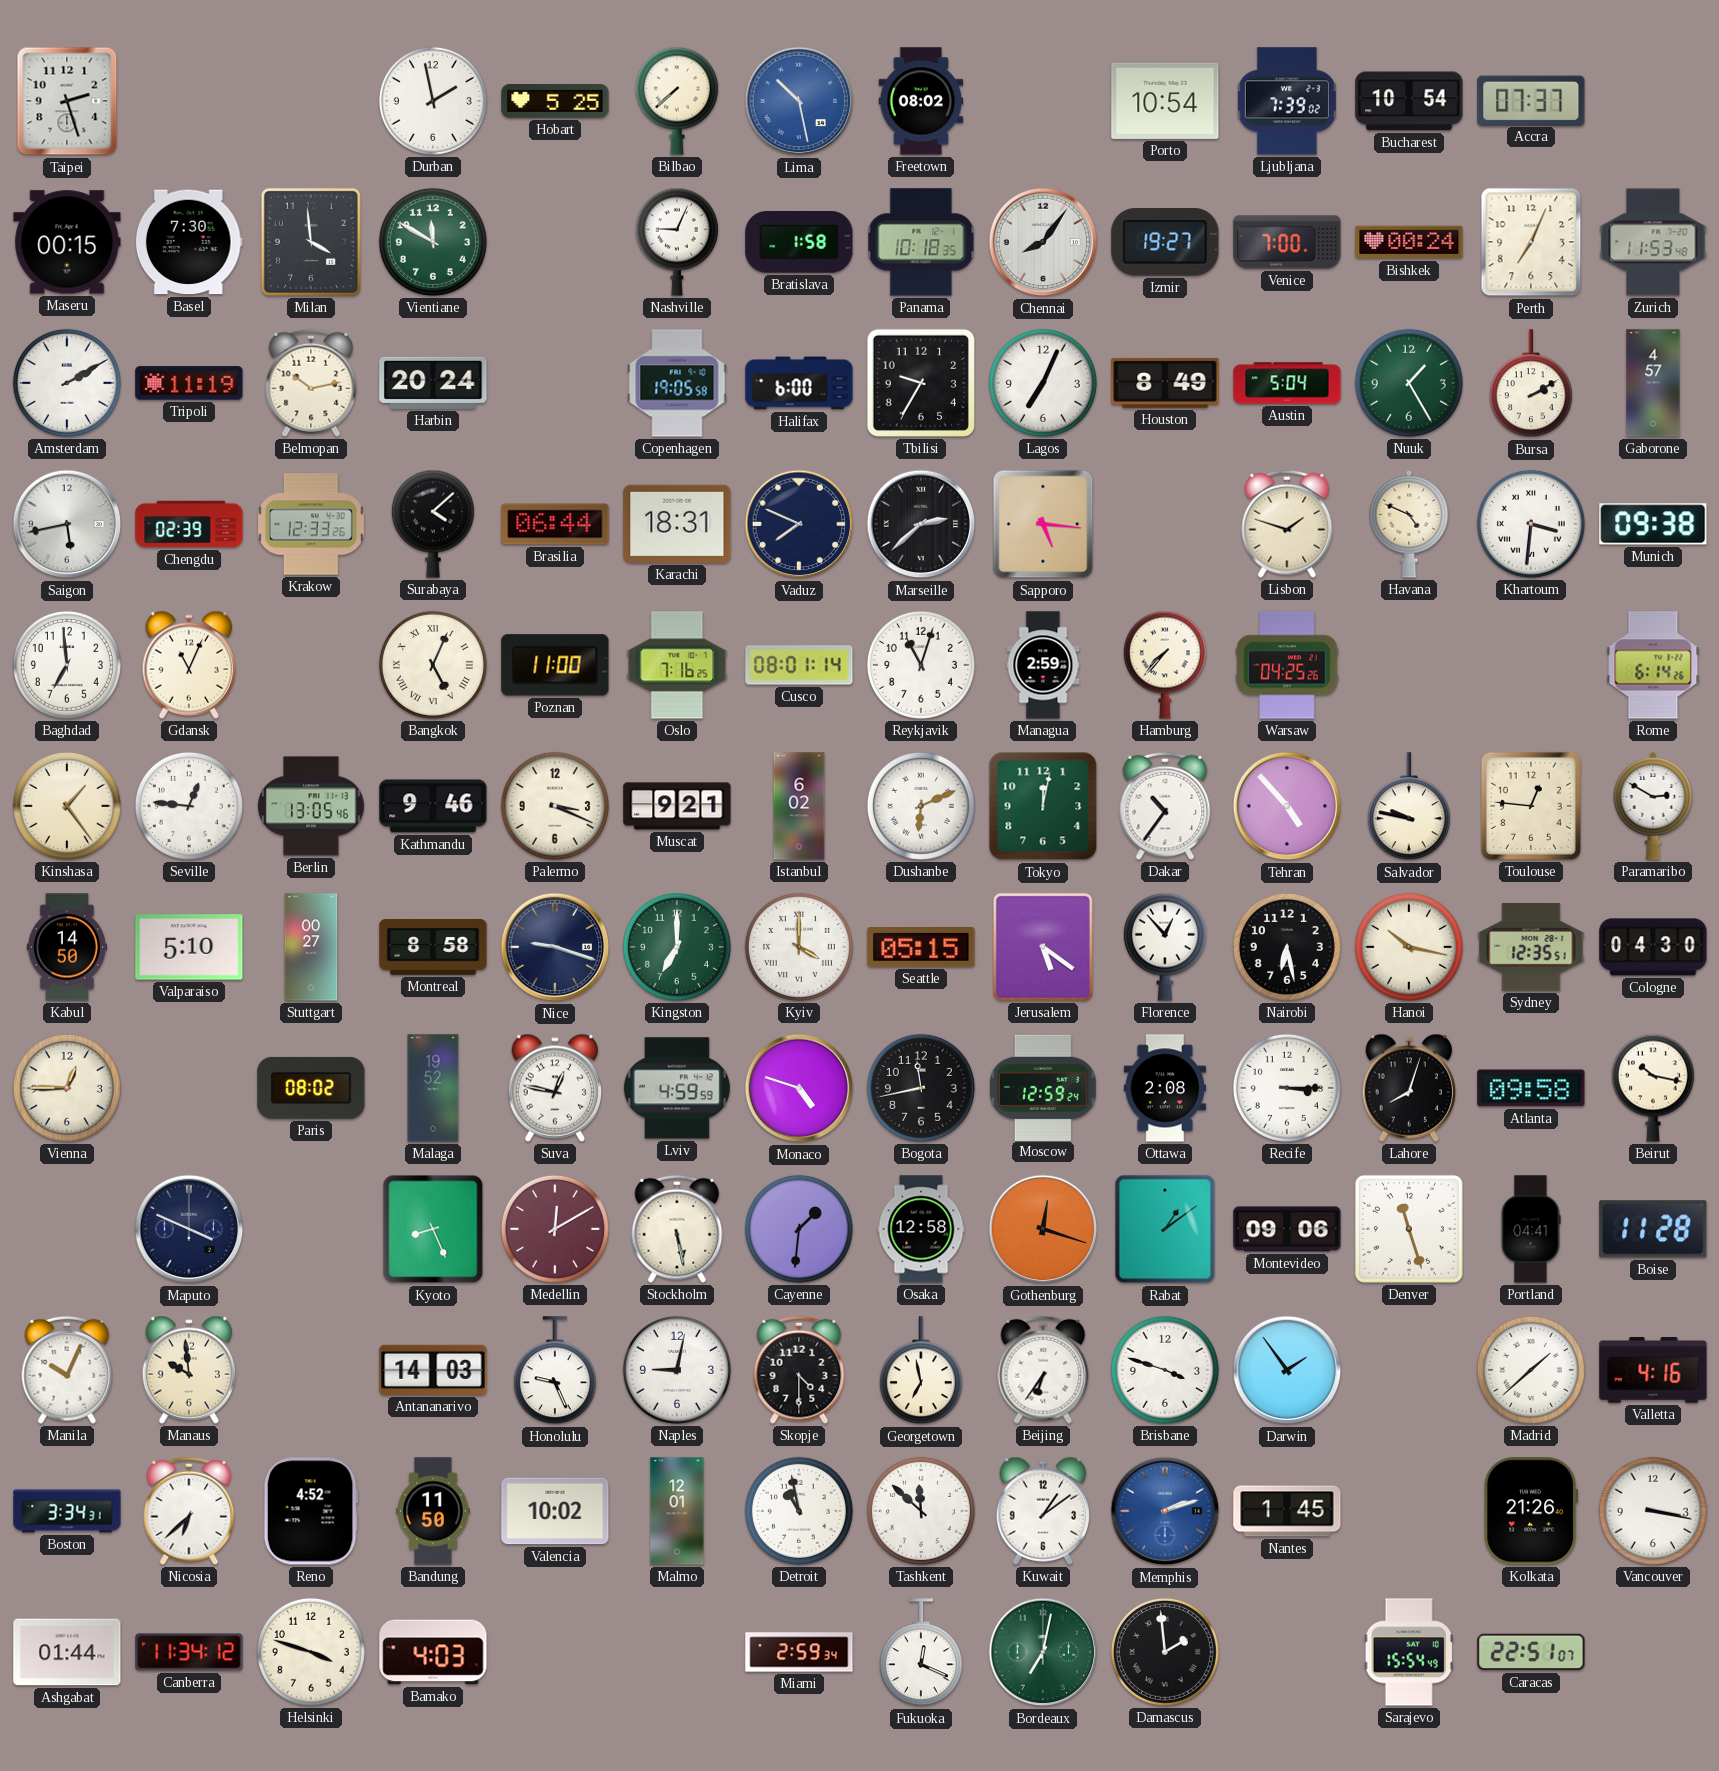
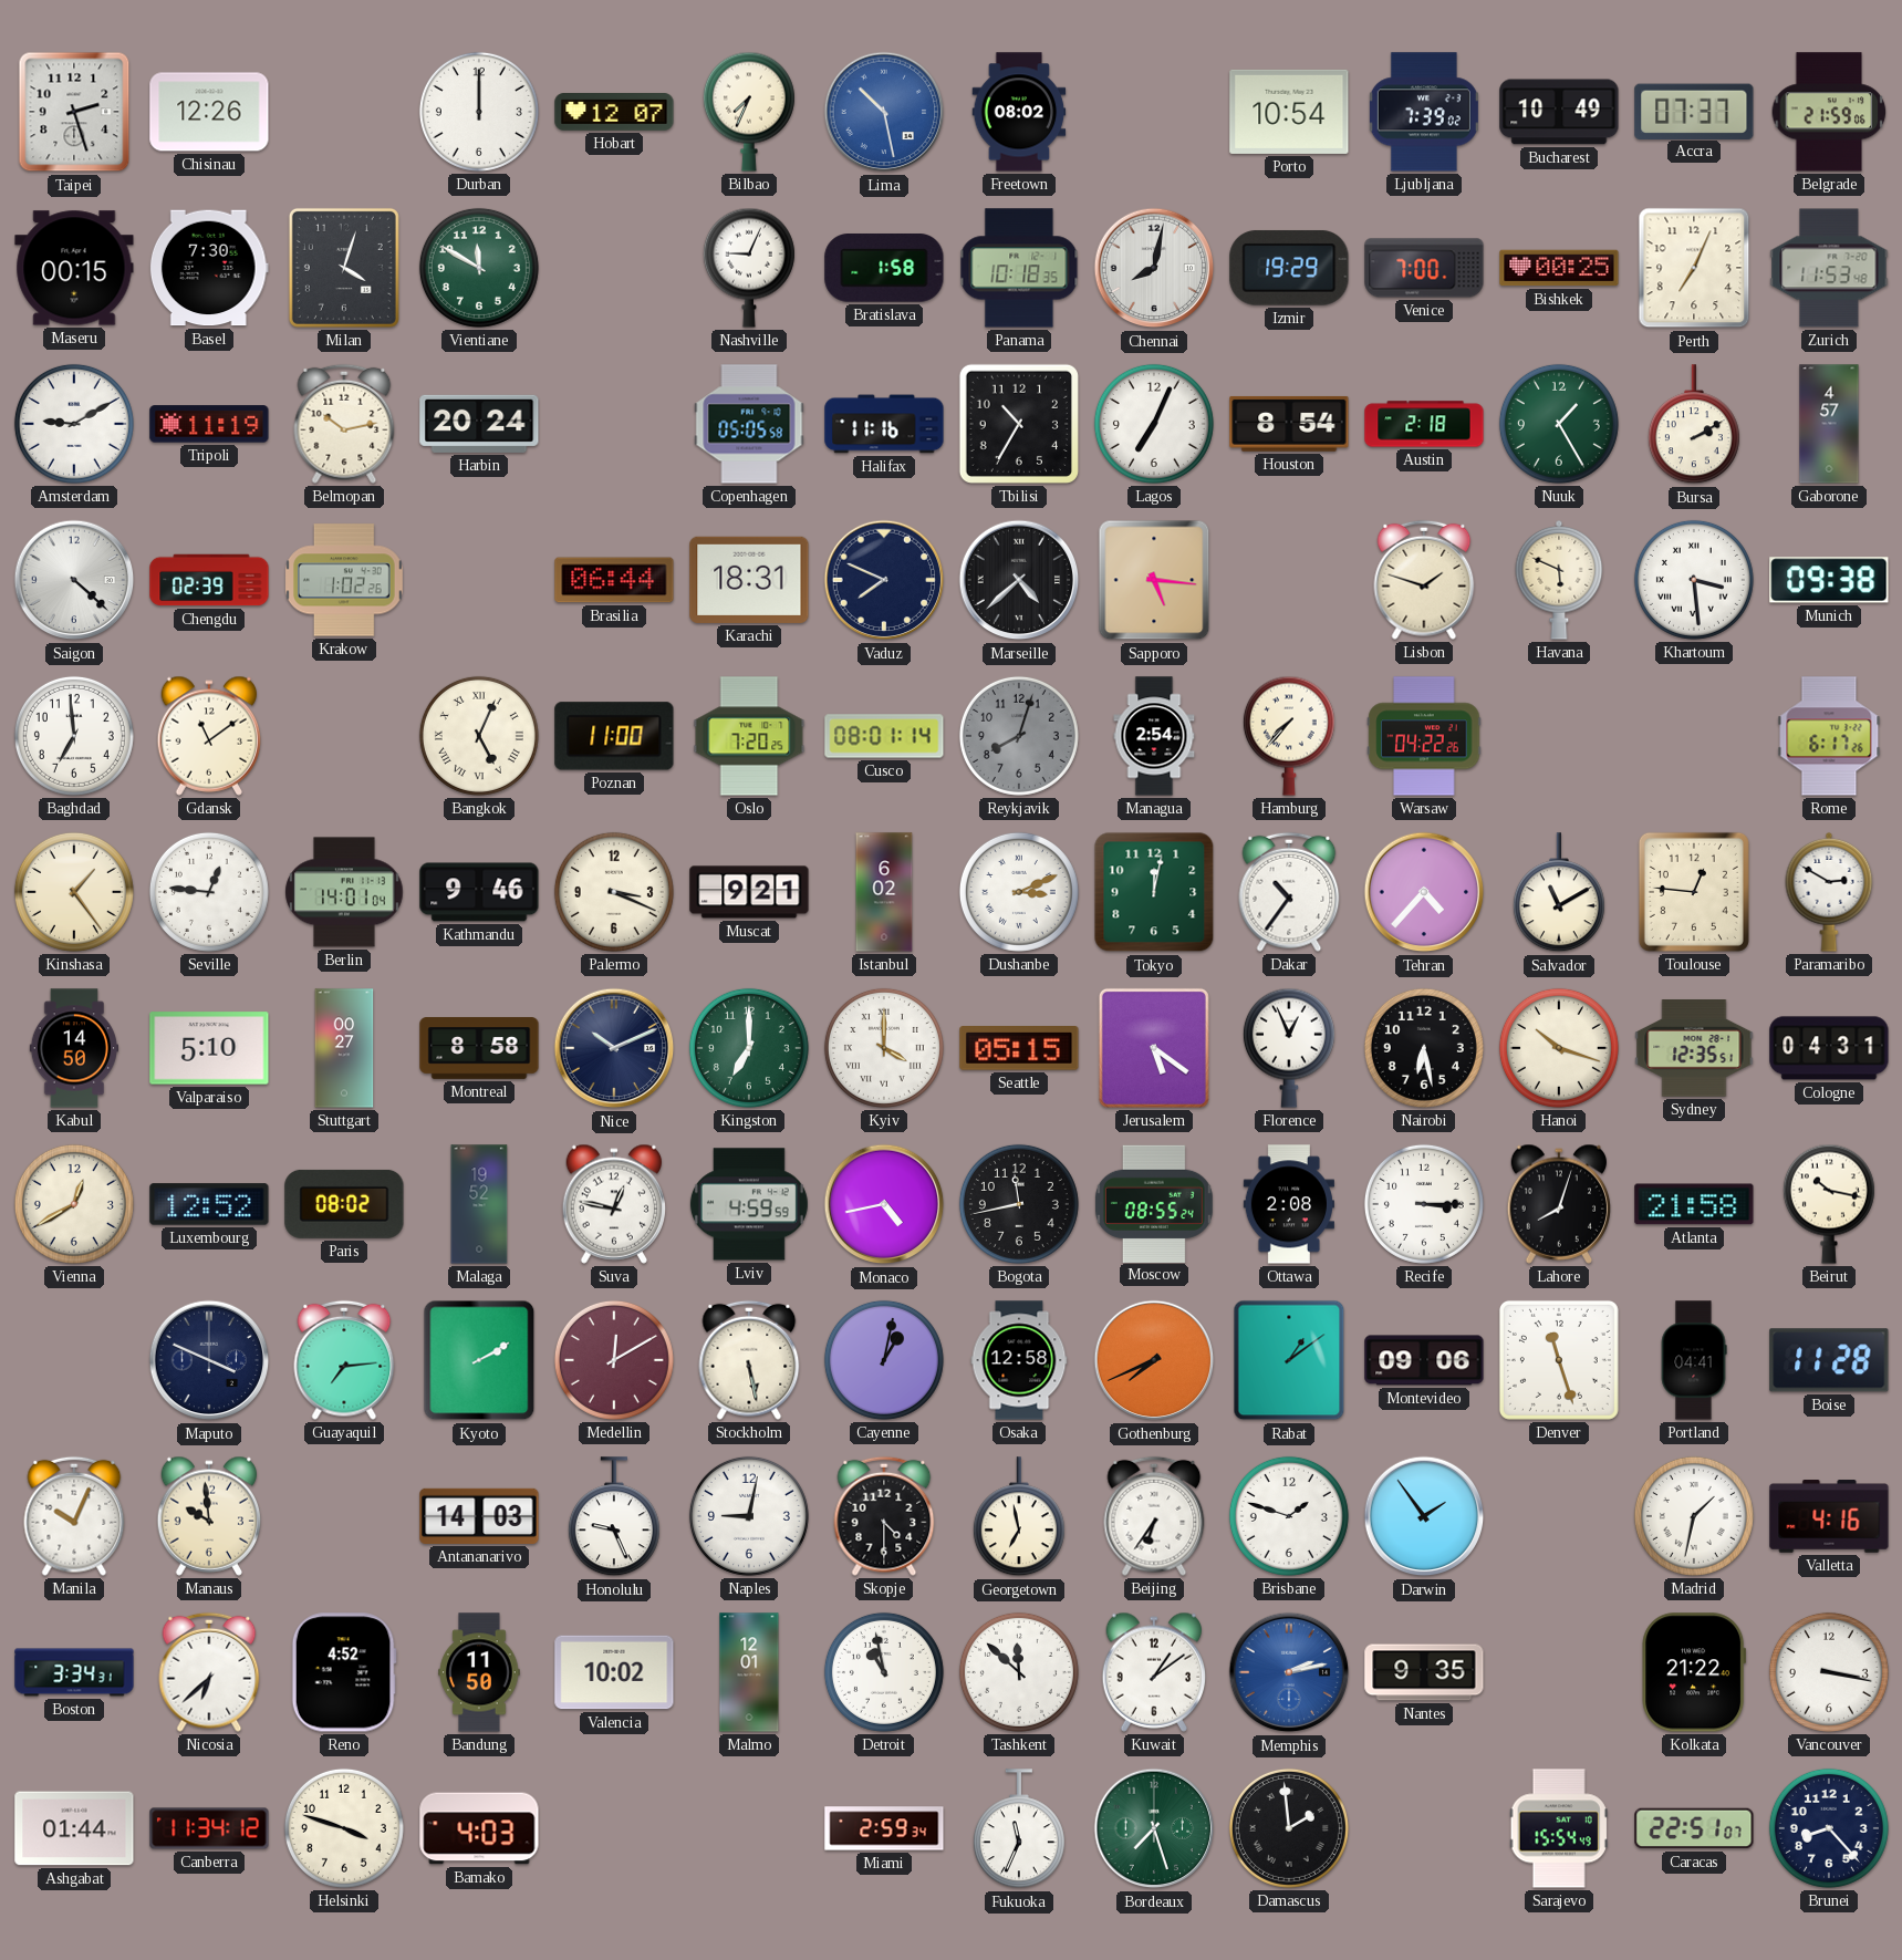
Chisinau: none -> 12:26
Durban: 1:58 -> 12:00
Hobart: 5:25 -> 12:07
Bilbao: 7:38 -> 7:34
Bucharest: 10:54 -> 10:49
Belgrade: none -> 21:59
Milan: 3:59 -> 4:03
Chennai: 8:06 -> 8:02
Izmir: 19:27 -> 19:29
Bishkek: 00:24 -> 00:25
Amsterdam: 2:10 -> 9:10
Copenhagen: 19:05 -> 05:05
Halifax: 6:00 -> 11:16
Tbilisi: 9:35 -> 10:35
Houston: 8:49 -> 8:54
Austin: 5:04 -> 2:18
Saigon: 5:43 -> 4:22
Krakow: 12:33 -> 1:02
Surabaya: 4:08 -> none
Marseille: 2:38 -> 4:38
Havana: 4:49 -> 5:49
Khartoum: 3:31 -> 3:29
Gdansk: 11:04 -> 11:09
Oslo: 7:16 -> 7:20
Reykjavik: 11:03 -> 8:03
Reykjavik dial: white -> grey
Managua: 2:59 -> 2:54
Warsaw: 04:25 -> 04:22
Rome: 6:14 -> 6:17
Berlin: 13:05 -> 14:01
Dushanbe: 6:11 -> 3:11
Tehran: 4:53 -> 4:37
Salvador: 9:47 -> 11:10
Nice: 9:18 -> 10:11
Florence: 12:53 -> 12:56
Hanoi: 10:17 -> 10:18
Cologne: 04:30 -> 04:31
Vienna: 12:45 -> 12:40
Luxembourg: none -> 12:52
Monaco: 4:48 -> 4:43
Moscow: 12:59 -> 08:55
Atlanta: 09:58 -> 21:58
Guayaquil: none -> 7:14
Kyoto: 8:26 -> 2:10
Cayenne: 1:31 -> 1:02
Gothenburg: 12:18 -> 7:41
Brisbane: 3:48 -> 1:48
Madrid: 1:38 -> 1:32
Memphis: 2:12 -> 2:13
Nantes: 1:45 -> 9:35
Kolkata: 21:26 -> 21:22
Fukuoka: 12:19 -> 11:34
Bordeaux: 7:02 -> 7:27
Brunei: none -> 8:23
